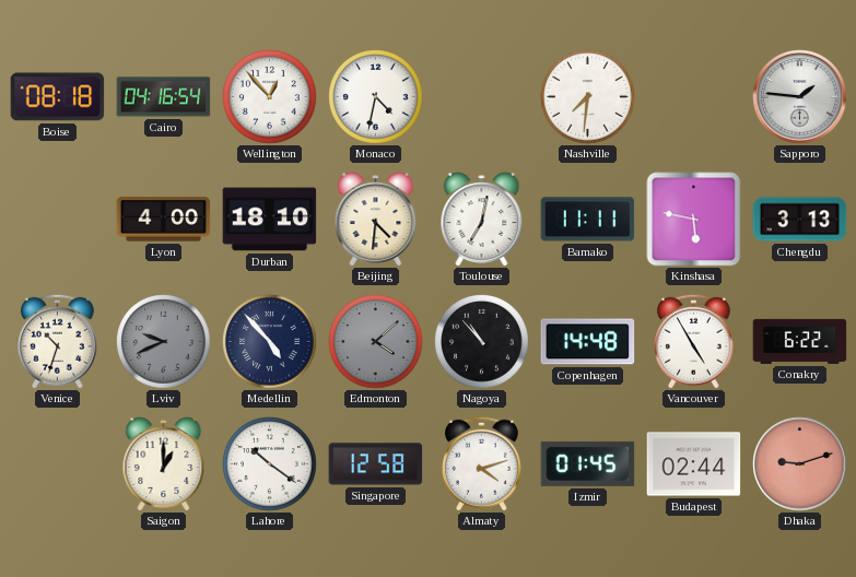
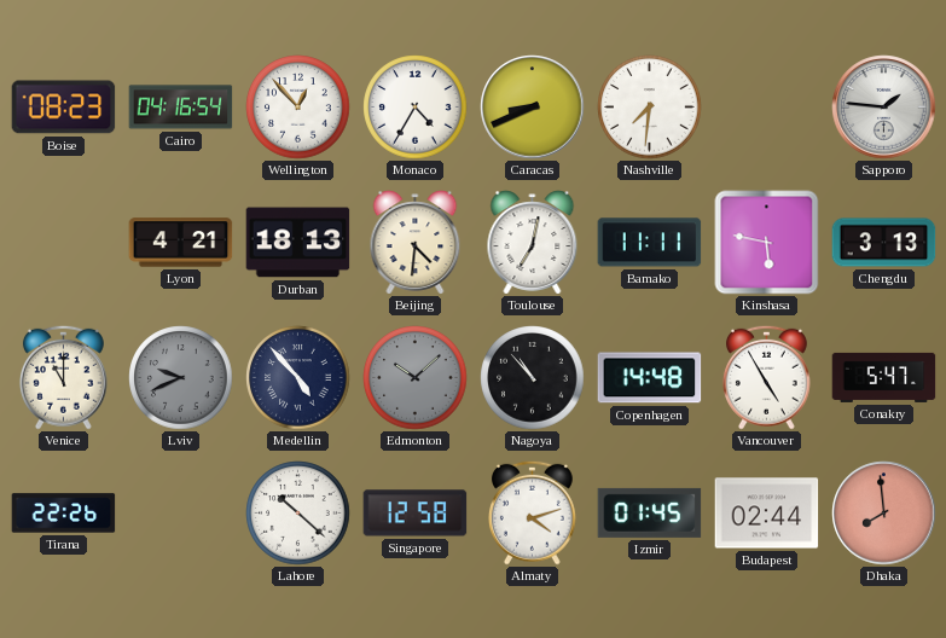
Boise: 08:18 -> 08:23
Monaco: 4:32 -> 4:35
Caracas: none -> 8:41
Lyon: 4:00 -> 4:21
Durban: 18:10 -> 18:13
Venice: 10:33 -> 11:00
Edmonton: 4:08 -> 10:08
Conakry: 6:22 -> 5:47
Tirana: none -> 22:26
Saigon: 1:00 -> none
Lahore: 10:21 -> 10:22
Dhaka: 9:12 -> 7:59
